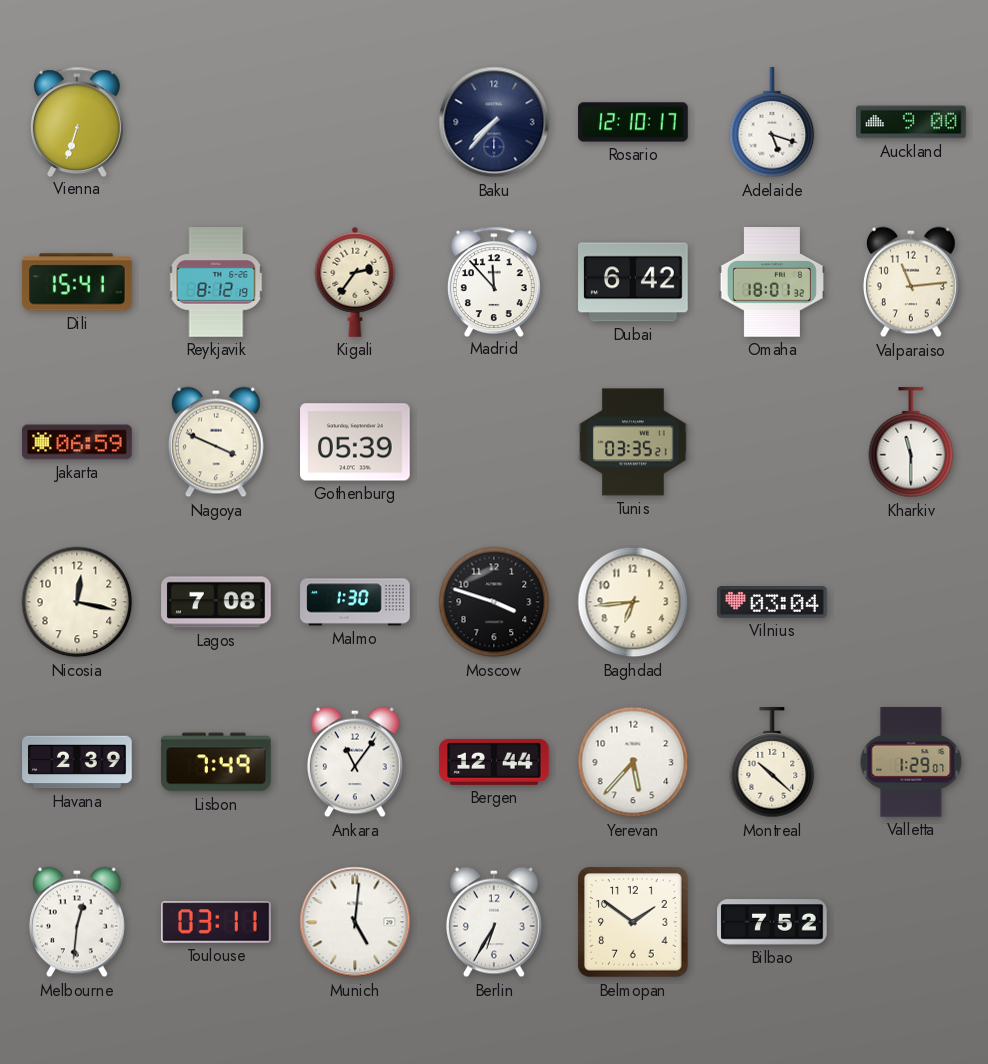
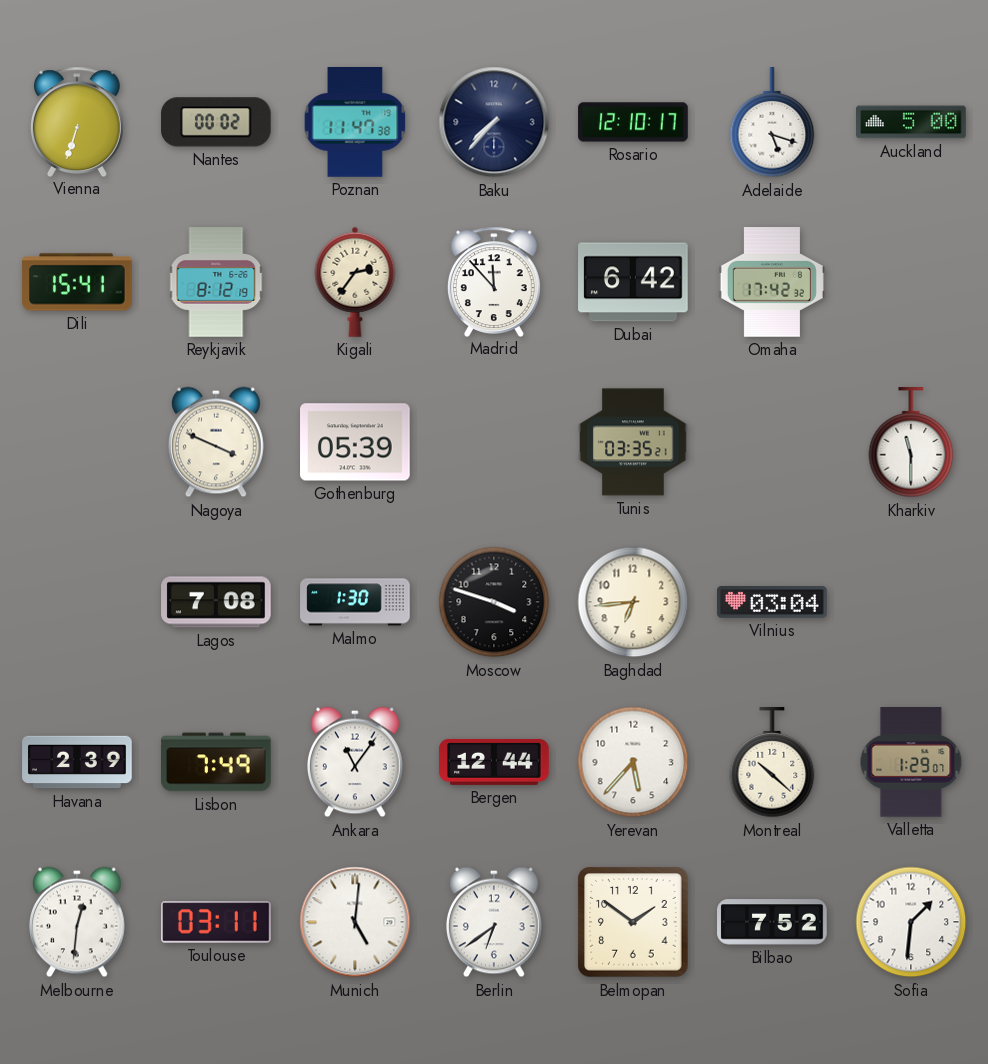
Nantes: none -> 00:02
Poznan: none -> 11:47
Auckland: 9:00 -> 5:00
Omaha: 18:01 -> 17:42
Valparaiso: 11:14 -> none
Jakarta: 06:59 -> none
Nicosia: 12:17 -> none
Berlin: 6:35 -> 6:39
Sofia: none -> 1:31
